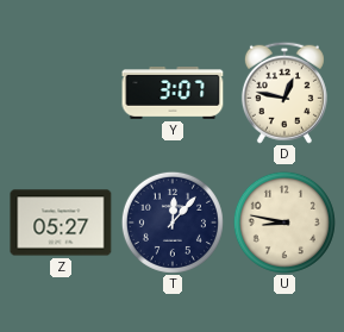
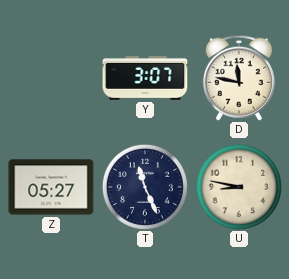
D: 12:47 -> 11:47
T: 12:07 -> 11:26
